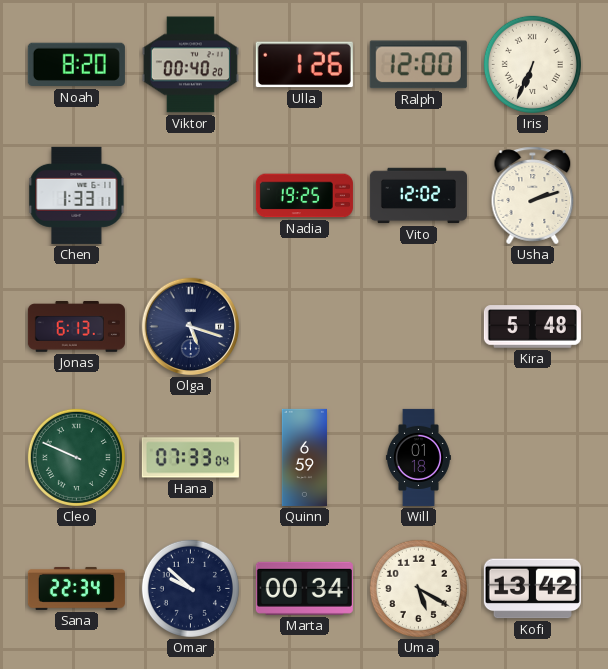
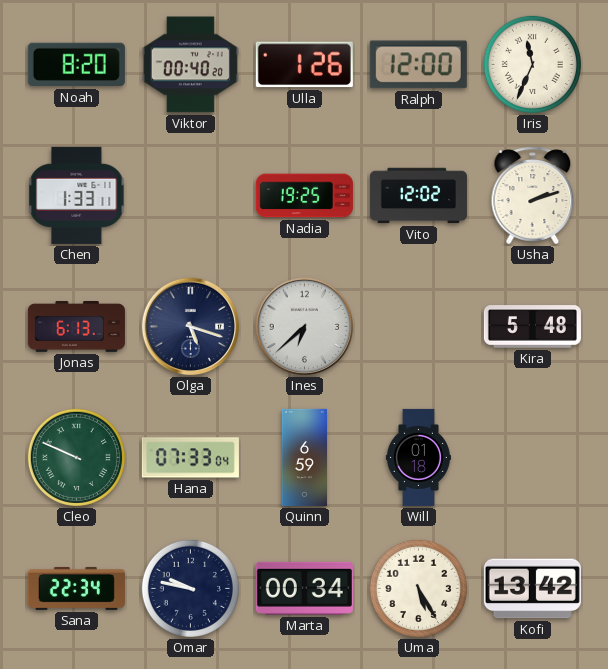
Iris: 6:34 -> 11:34
Ines: none -> 6:38
Omar: 9:52 -> 9:47
Uma: 5:20 -> 5:25
